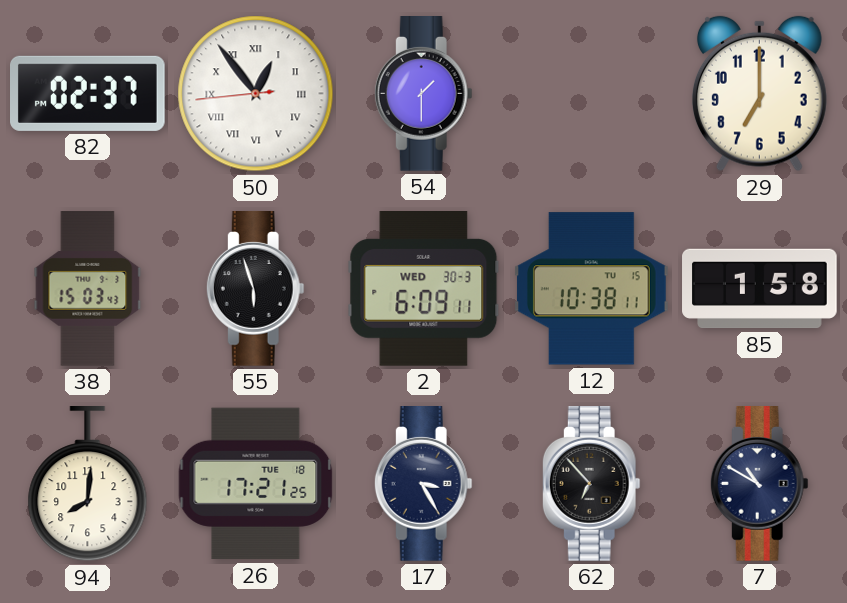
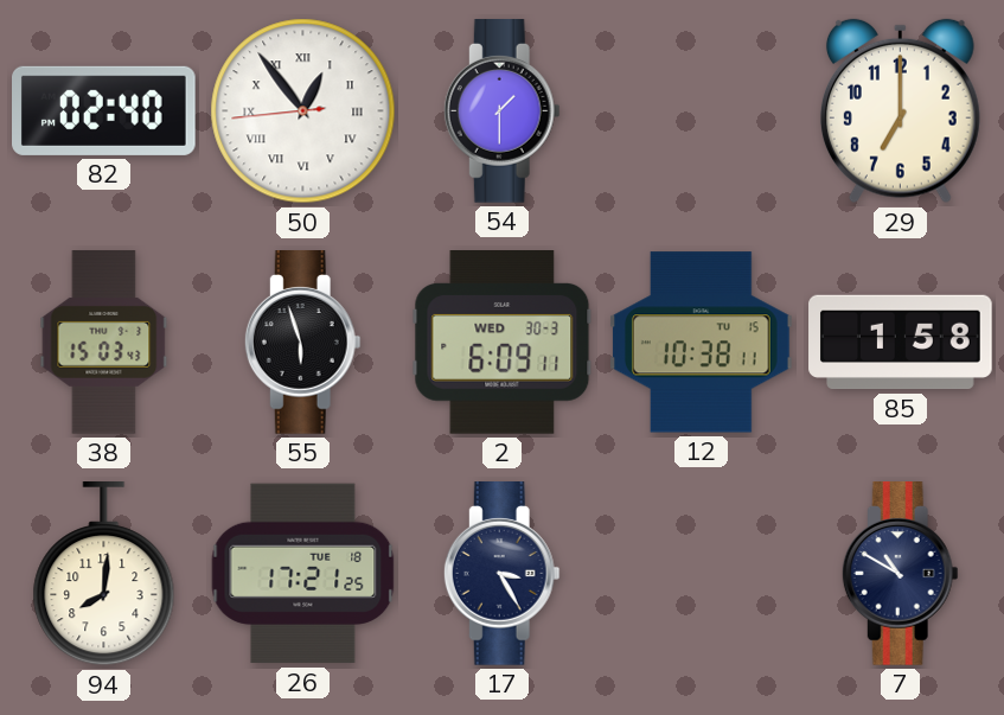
82: 02:37 -> 02:40
62: 6:53 -> none
